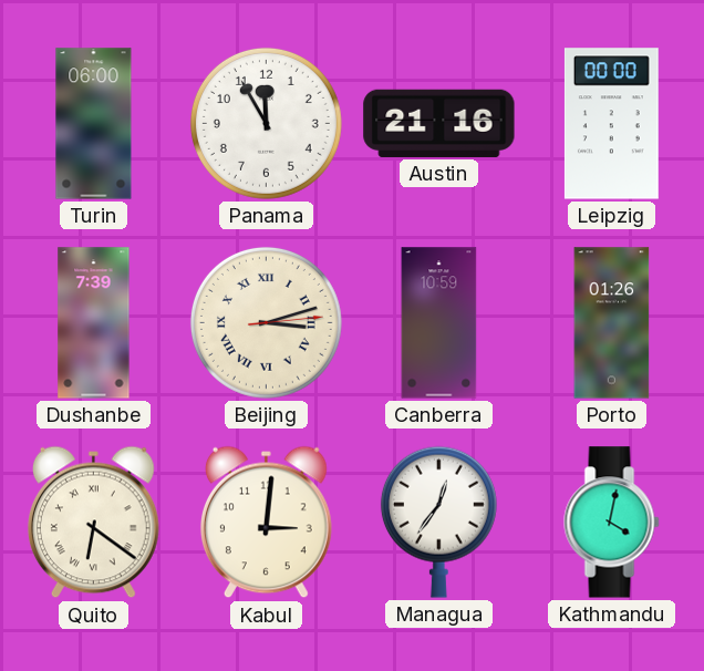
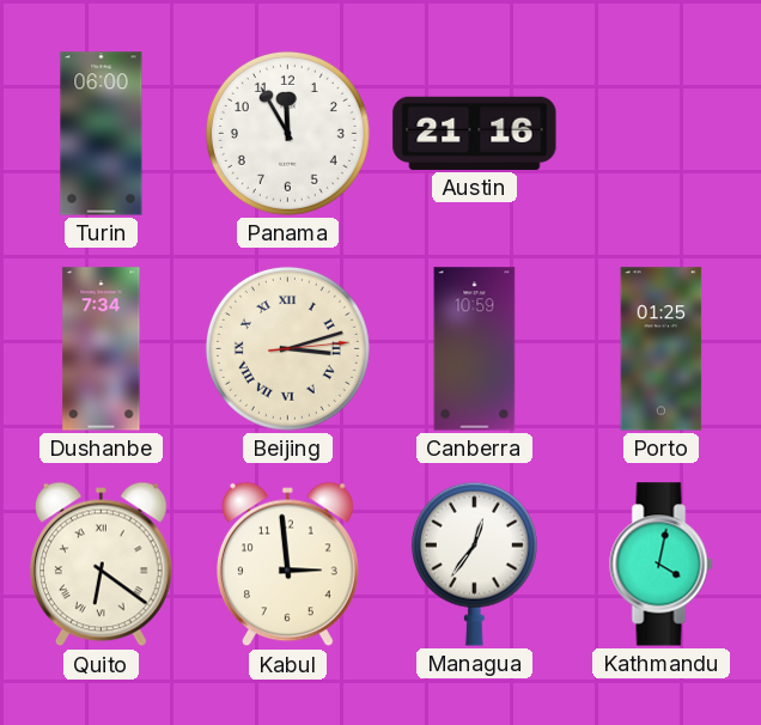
Leipzig: 00:00 -> none
Dushanbe: 7:39 -> 7:34
Porto: 01:26 -> 01:25
Kabul: 3:01 -> 2:59
